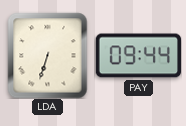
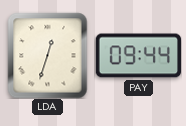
LDA: 6:33 -> 12:33
